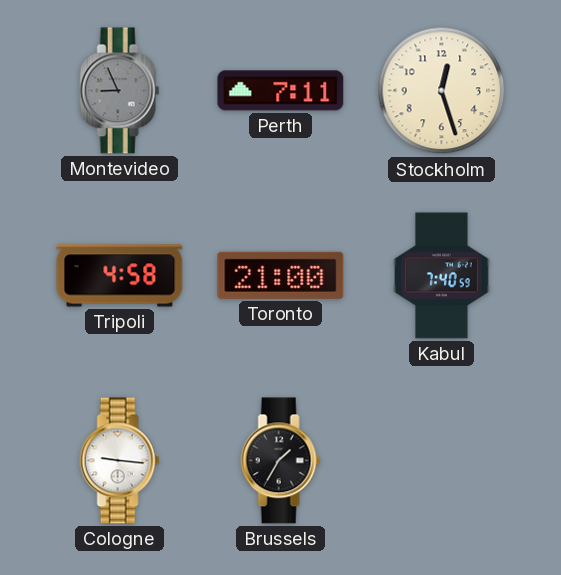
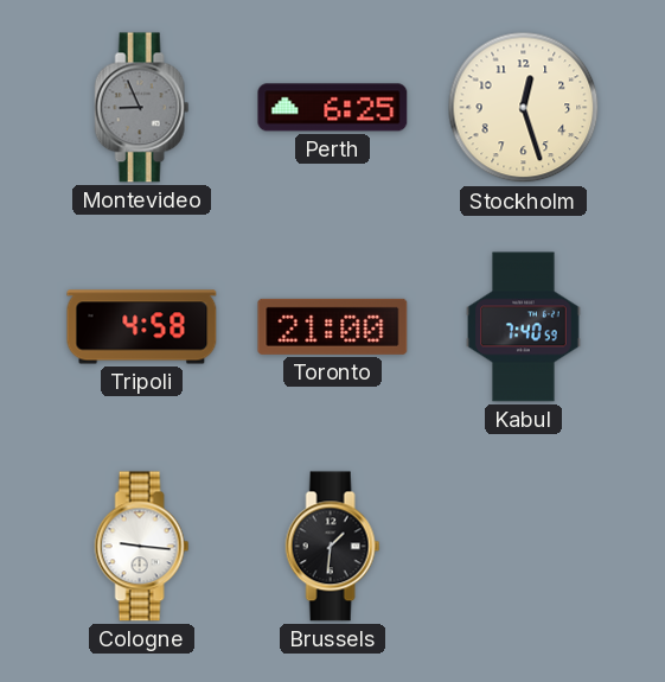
Perth: 7:11 -> 6:25
Brussels: 1:35 -> 1:31
